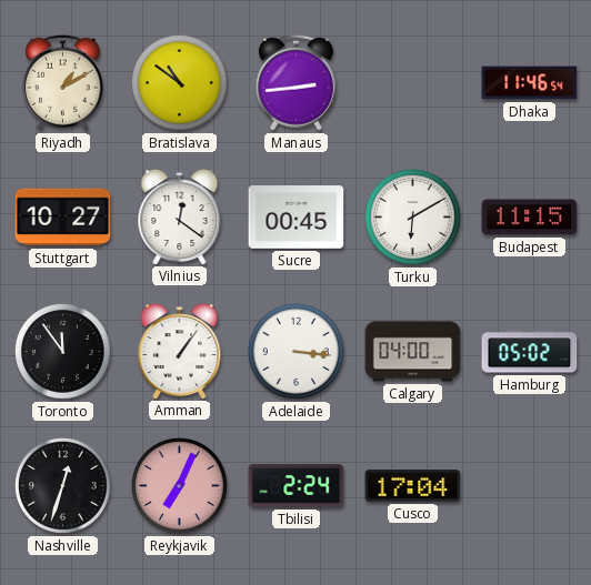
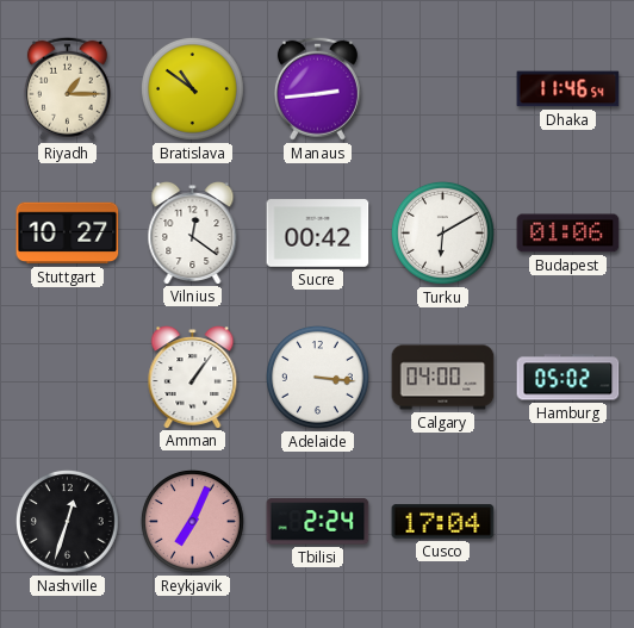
Riyadh: 1:10 -> 1:15
Sucre: 00:45 -> 00:42
Budapest: 11:15 -> 01:06
Toronto: 11:54 -> none
